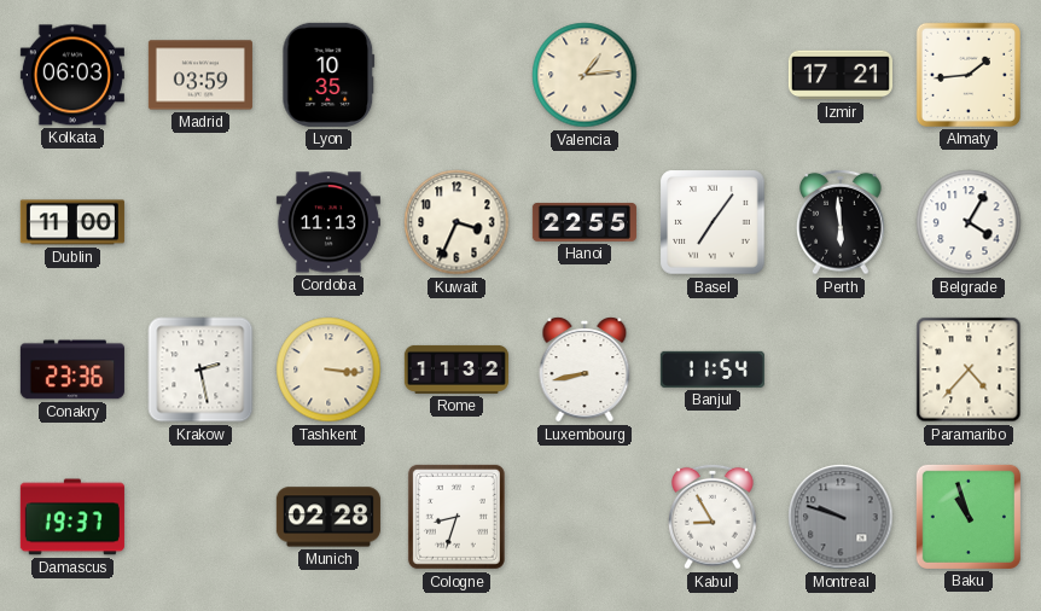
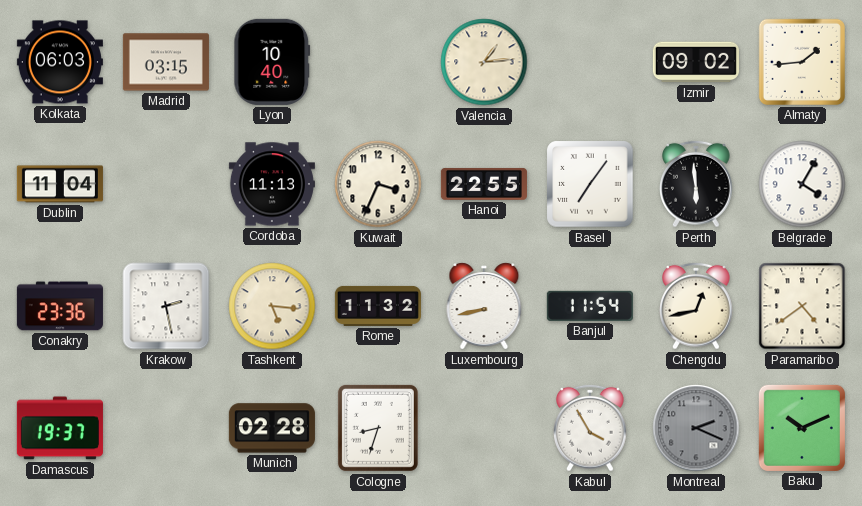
Madrid: 03:59 -> 03:15
Lyon: 10:35 -> 10:40
Izmir: 17:21 -> 09:02
Dublin: 11:00 -> 11:04
Tashkent: 3:16 -> 5:16
Chengdu: none -> 12:43
Paramaribo: 4:37 -> 4:39
Kabul: 8:55 -> 3:55
Montreal: 9:48 -> 2:19
Baku: 10:57 -> 10:11
